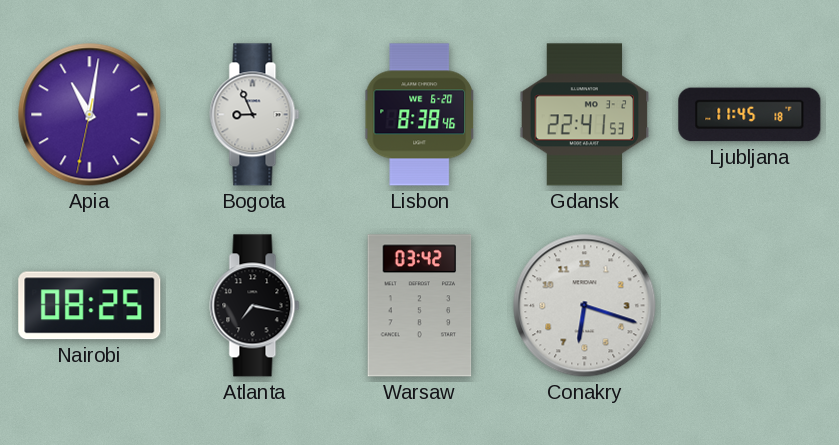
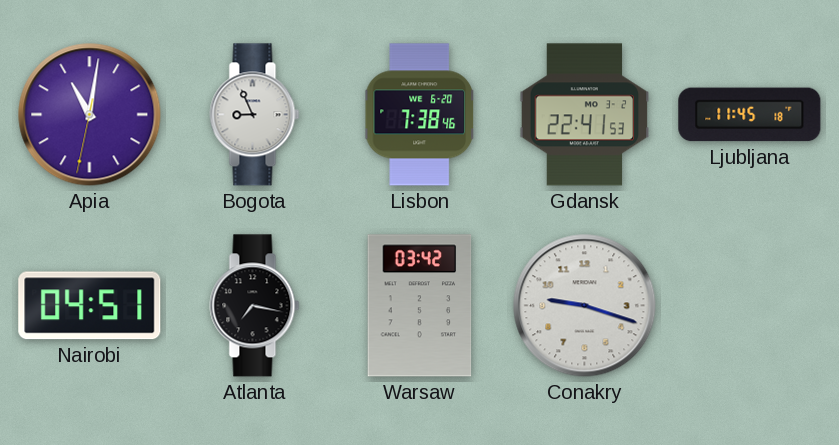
Lisbon: 8:38 -> 7:38
Nairobi: 08:25 -> 04:51
Conakry: 6:18 -> 9:18
